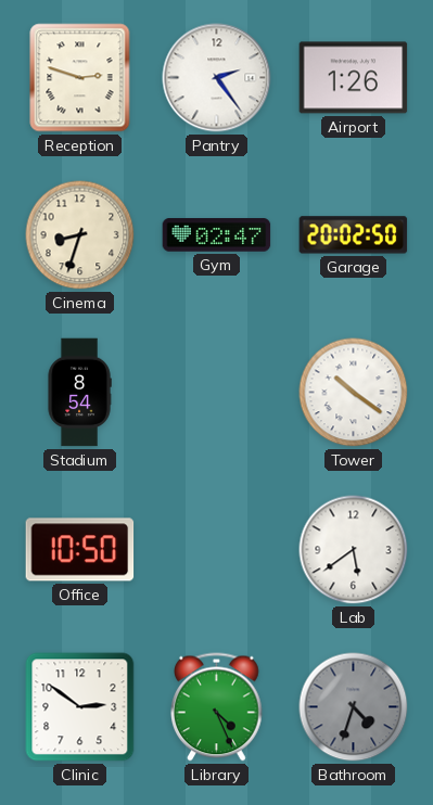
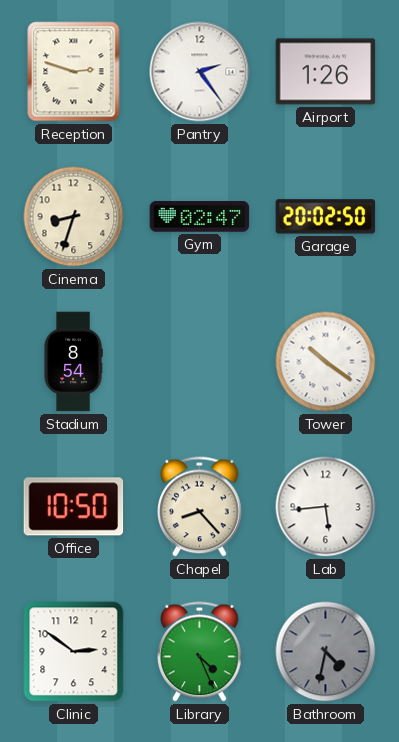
Chapel: none -> 8:23
Lab: 5:39 -> 5:44
Bathroom: 4:33 -> 4:32
